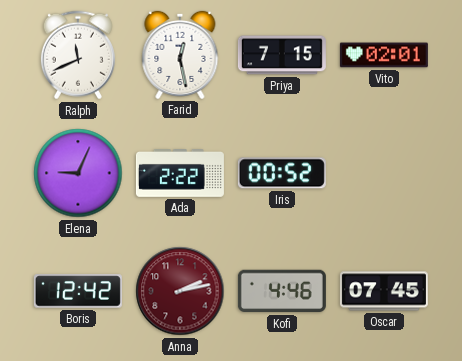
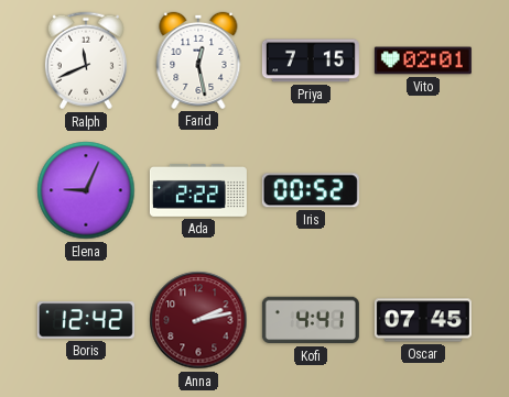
Kofi: 4:46 -> 4:41
